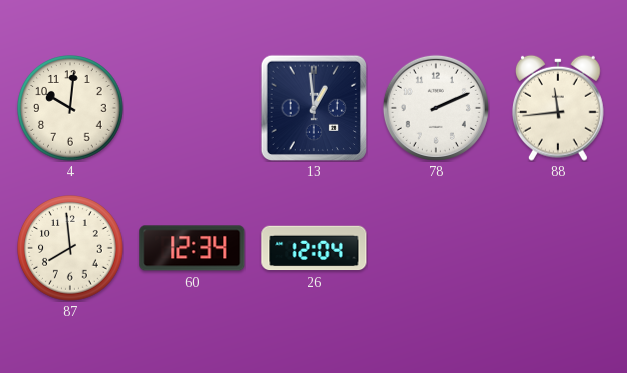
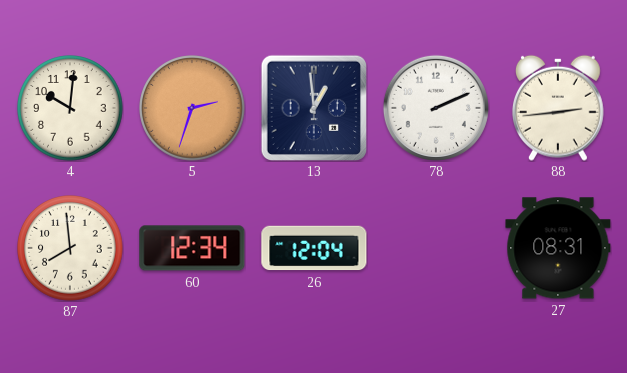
5: none -> 2:33
88: 11:44 -> 2:44
27: none -> 08:31
